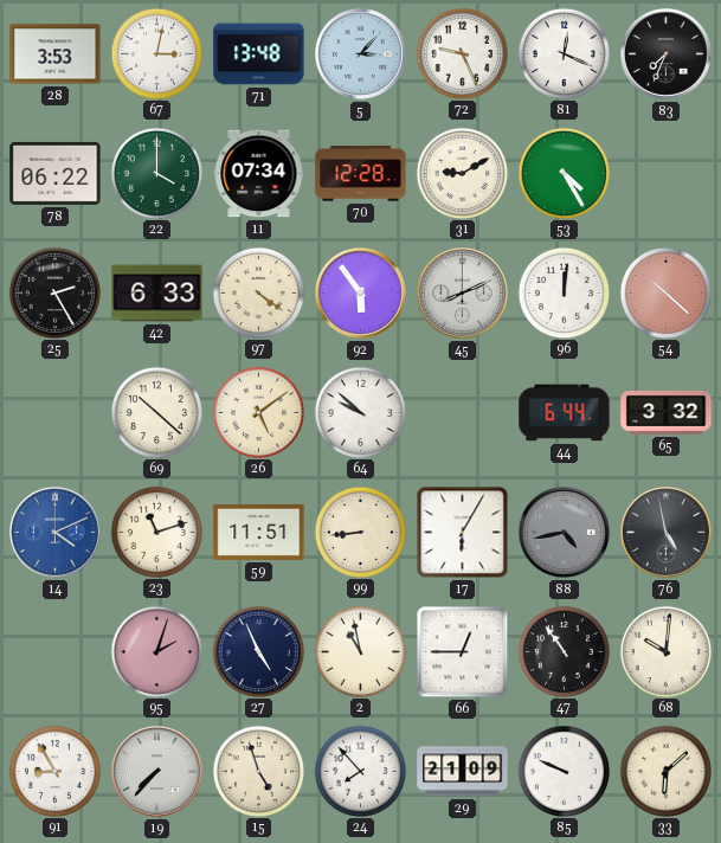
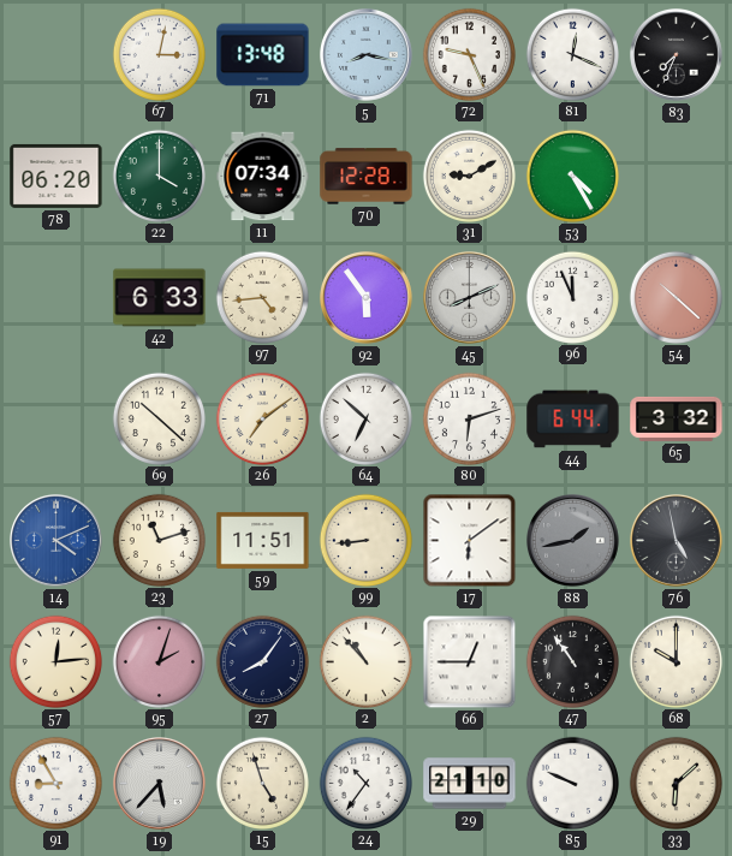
28: 3:53 -> none
5: 3:07 -> 8:17
78: 06:22 -> 06:20
25: 2:25 -> none
97: 4:21 -> 4:44
96: 12:01 -> 11:56
26: 5:09 -> 7:09
64: 9:52 -> 6:52
80: none -> 6:12
17: 6:05 -> 6:09
88: 4:43 -> 1:43
57: none -> 12:14
27: 4:56 -> 8:06
2: 10:58 -> 10:53
68: 10:01 -> 10:00
19: 7:37 -> 5:37
24: 7:53 -> 10:36
29: 21:09 -> 21:10
